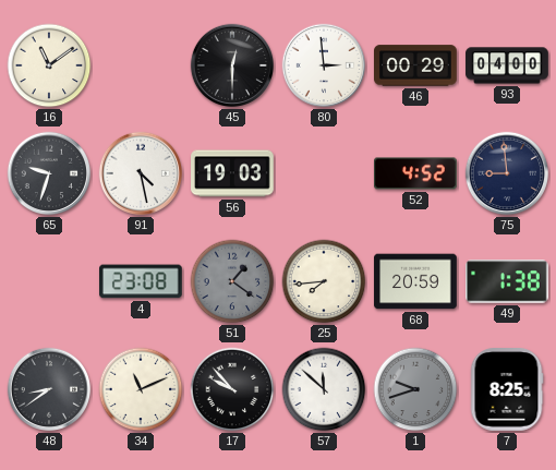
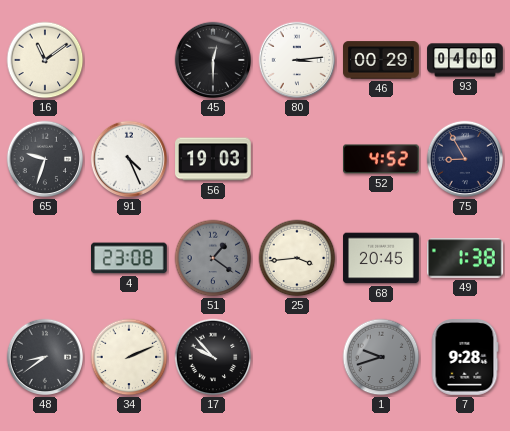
80: 2:59 -> 3:14
91: 4:28 -> 4:26
75: 8:59 -> 8:55
25: 7:44 -> 3:44
68: 20:59 -> 20:45
34: 11:11 -> 2:11
57: 11:52 -> none
7: 8:25 -> 9:28
